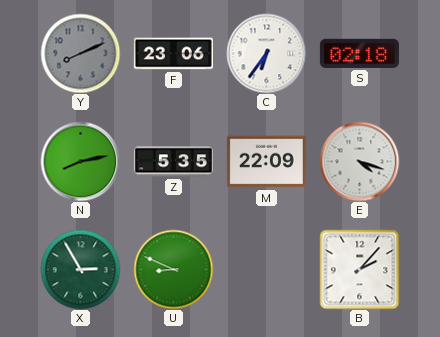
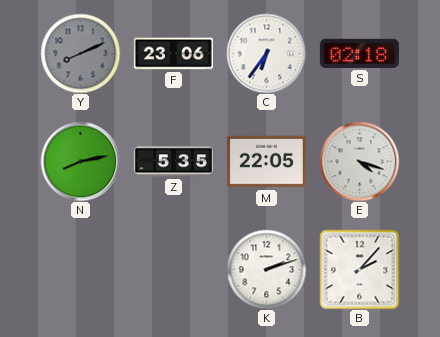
M: 22:09 -> 22:05
X: 2:55 -> none
U: 8:49 -> none
K: none -> 2:12
